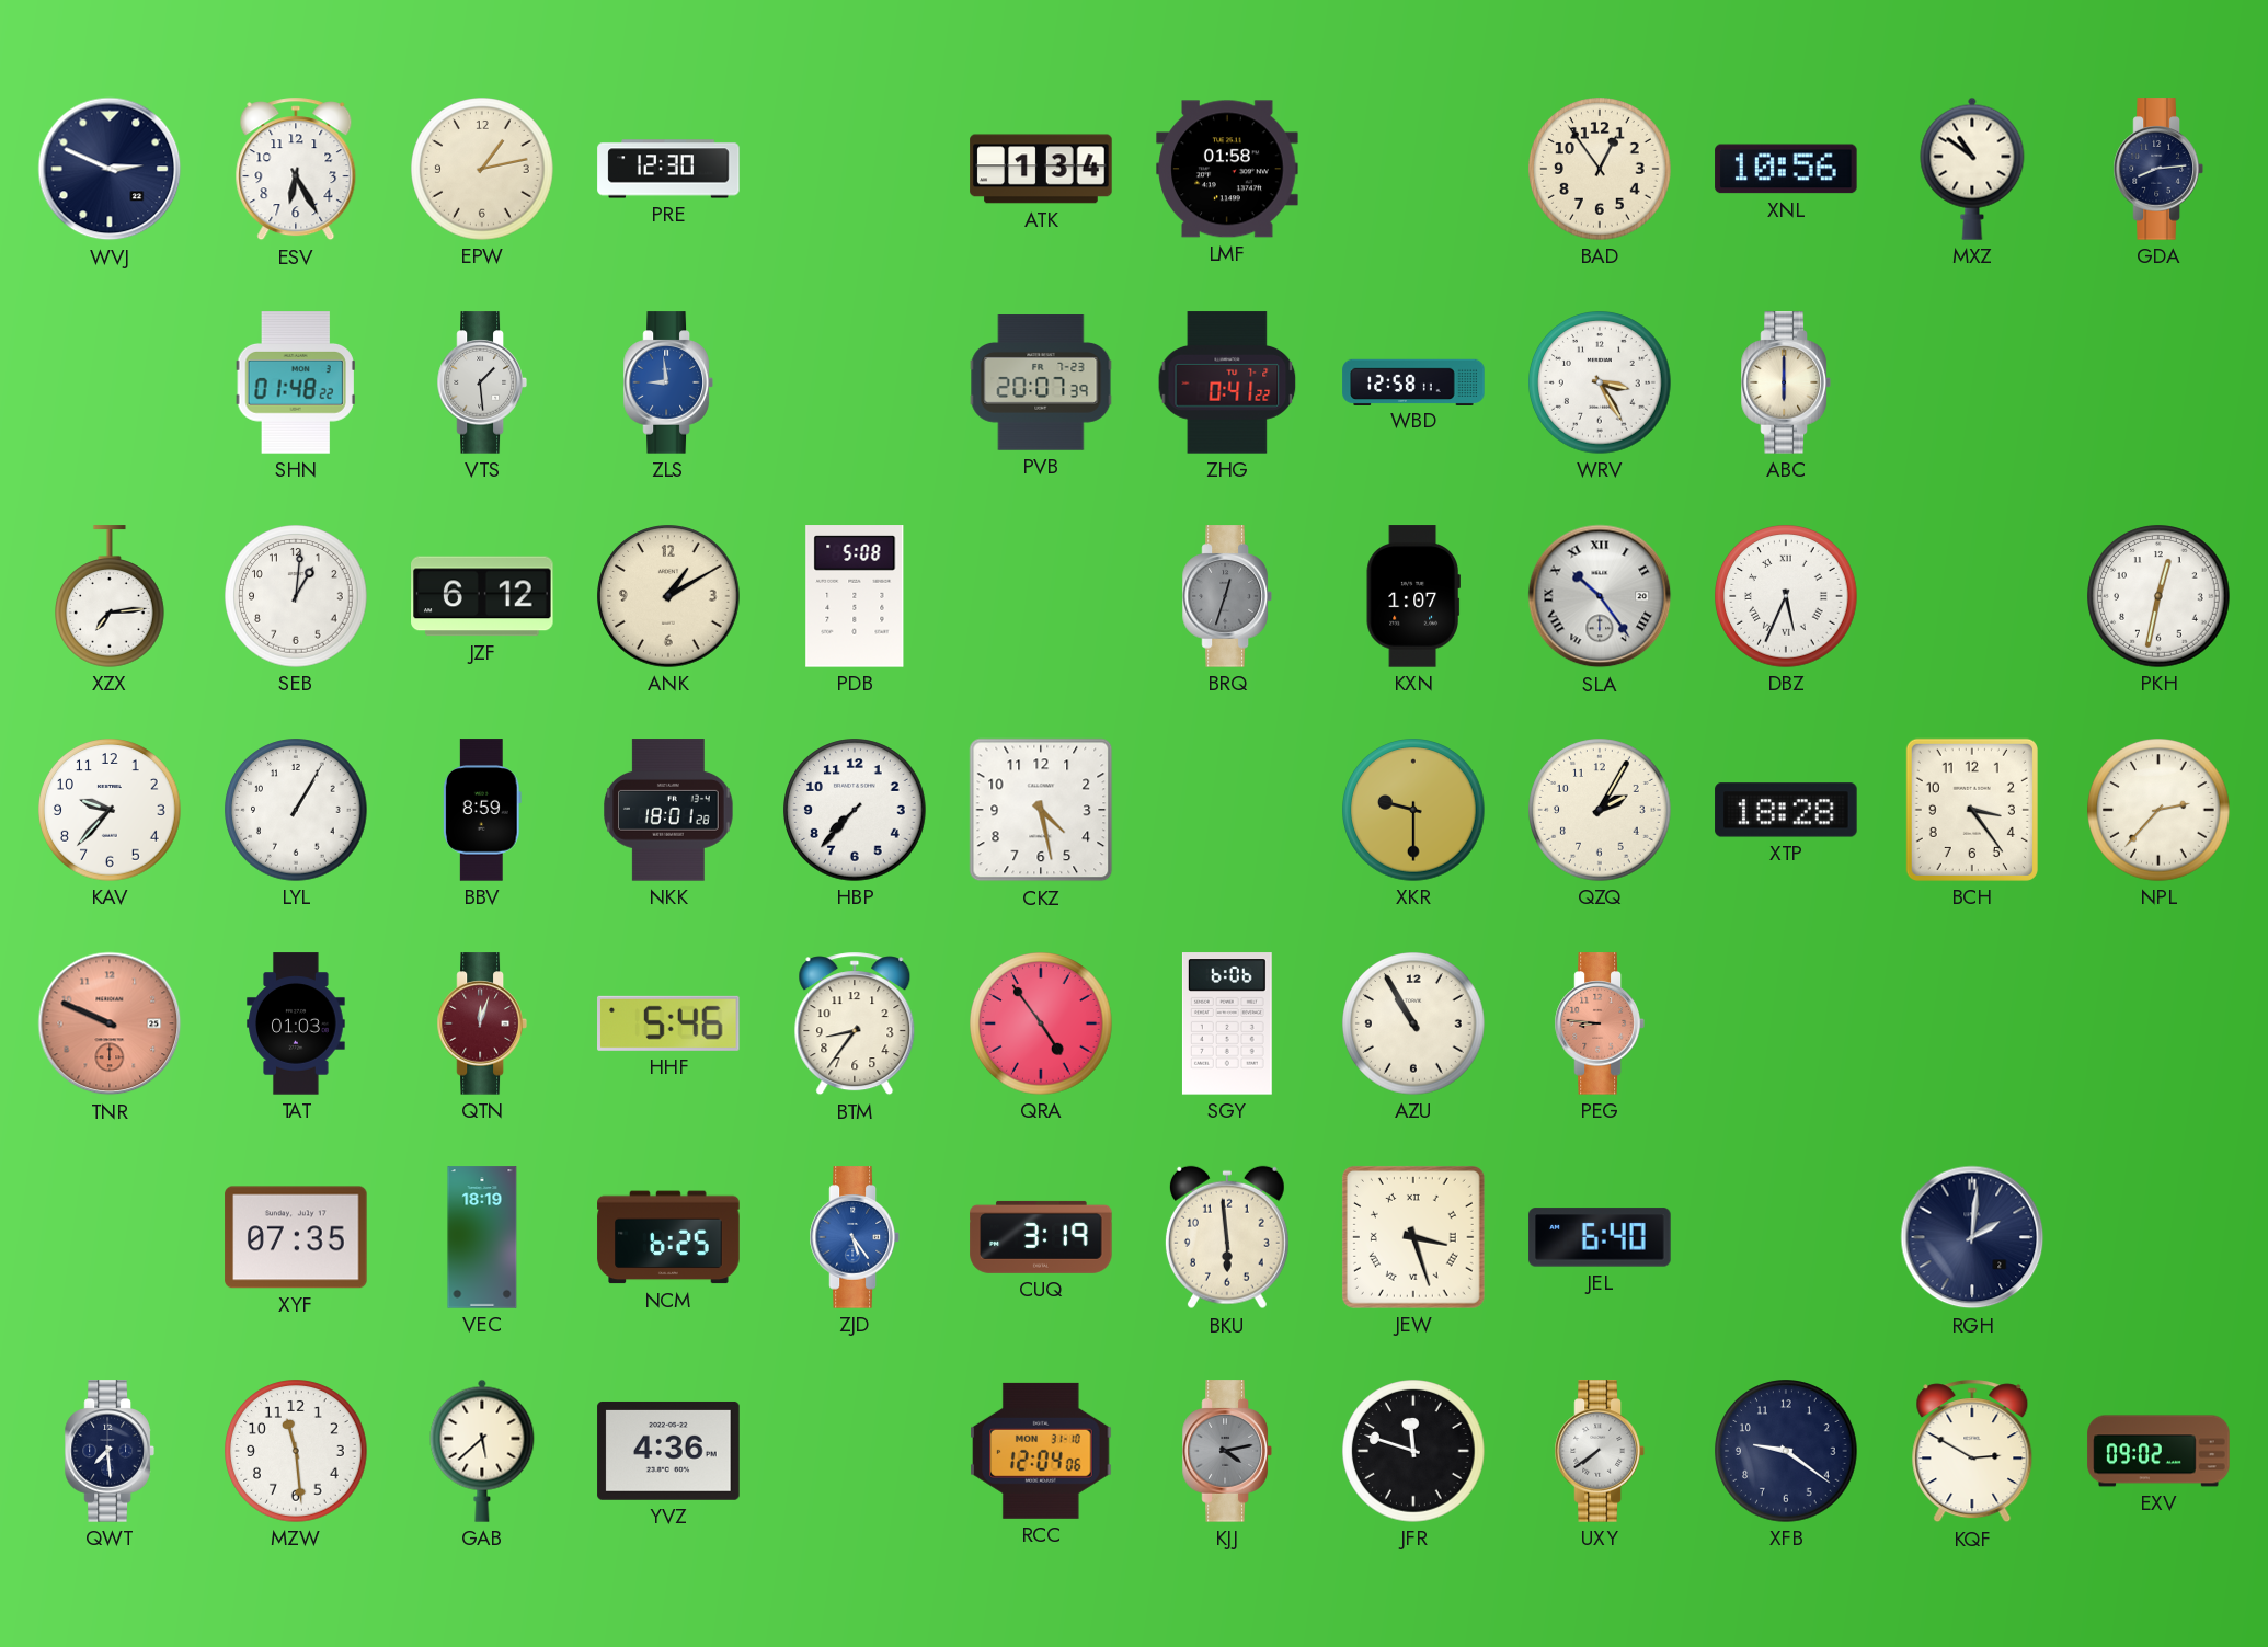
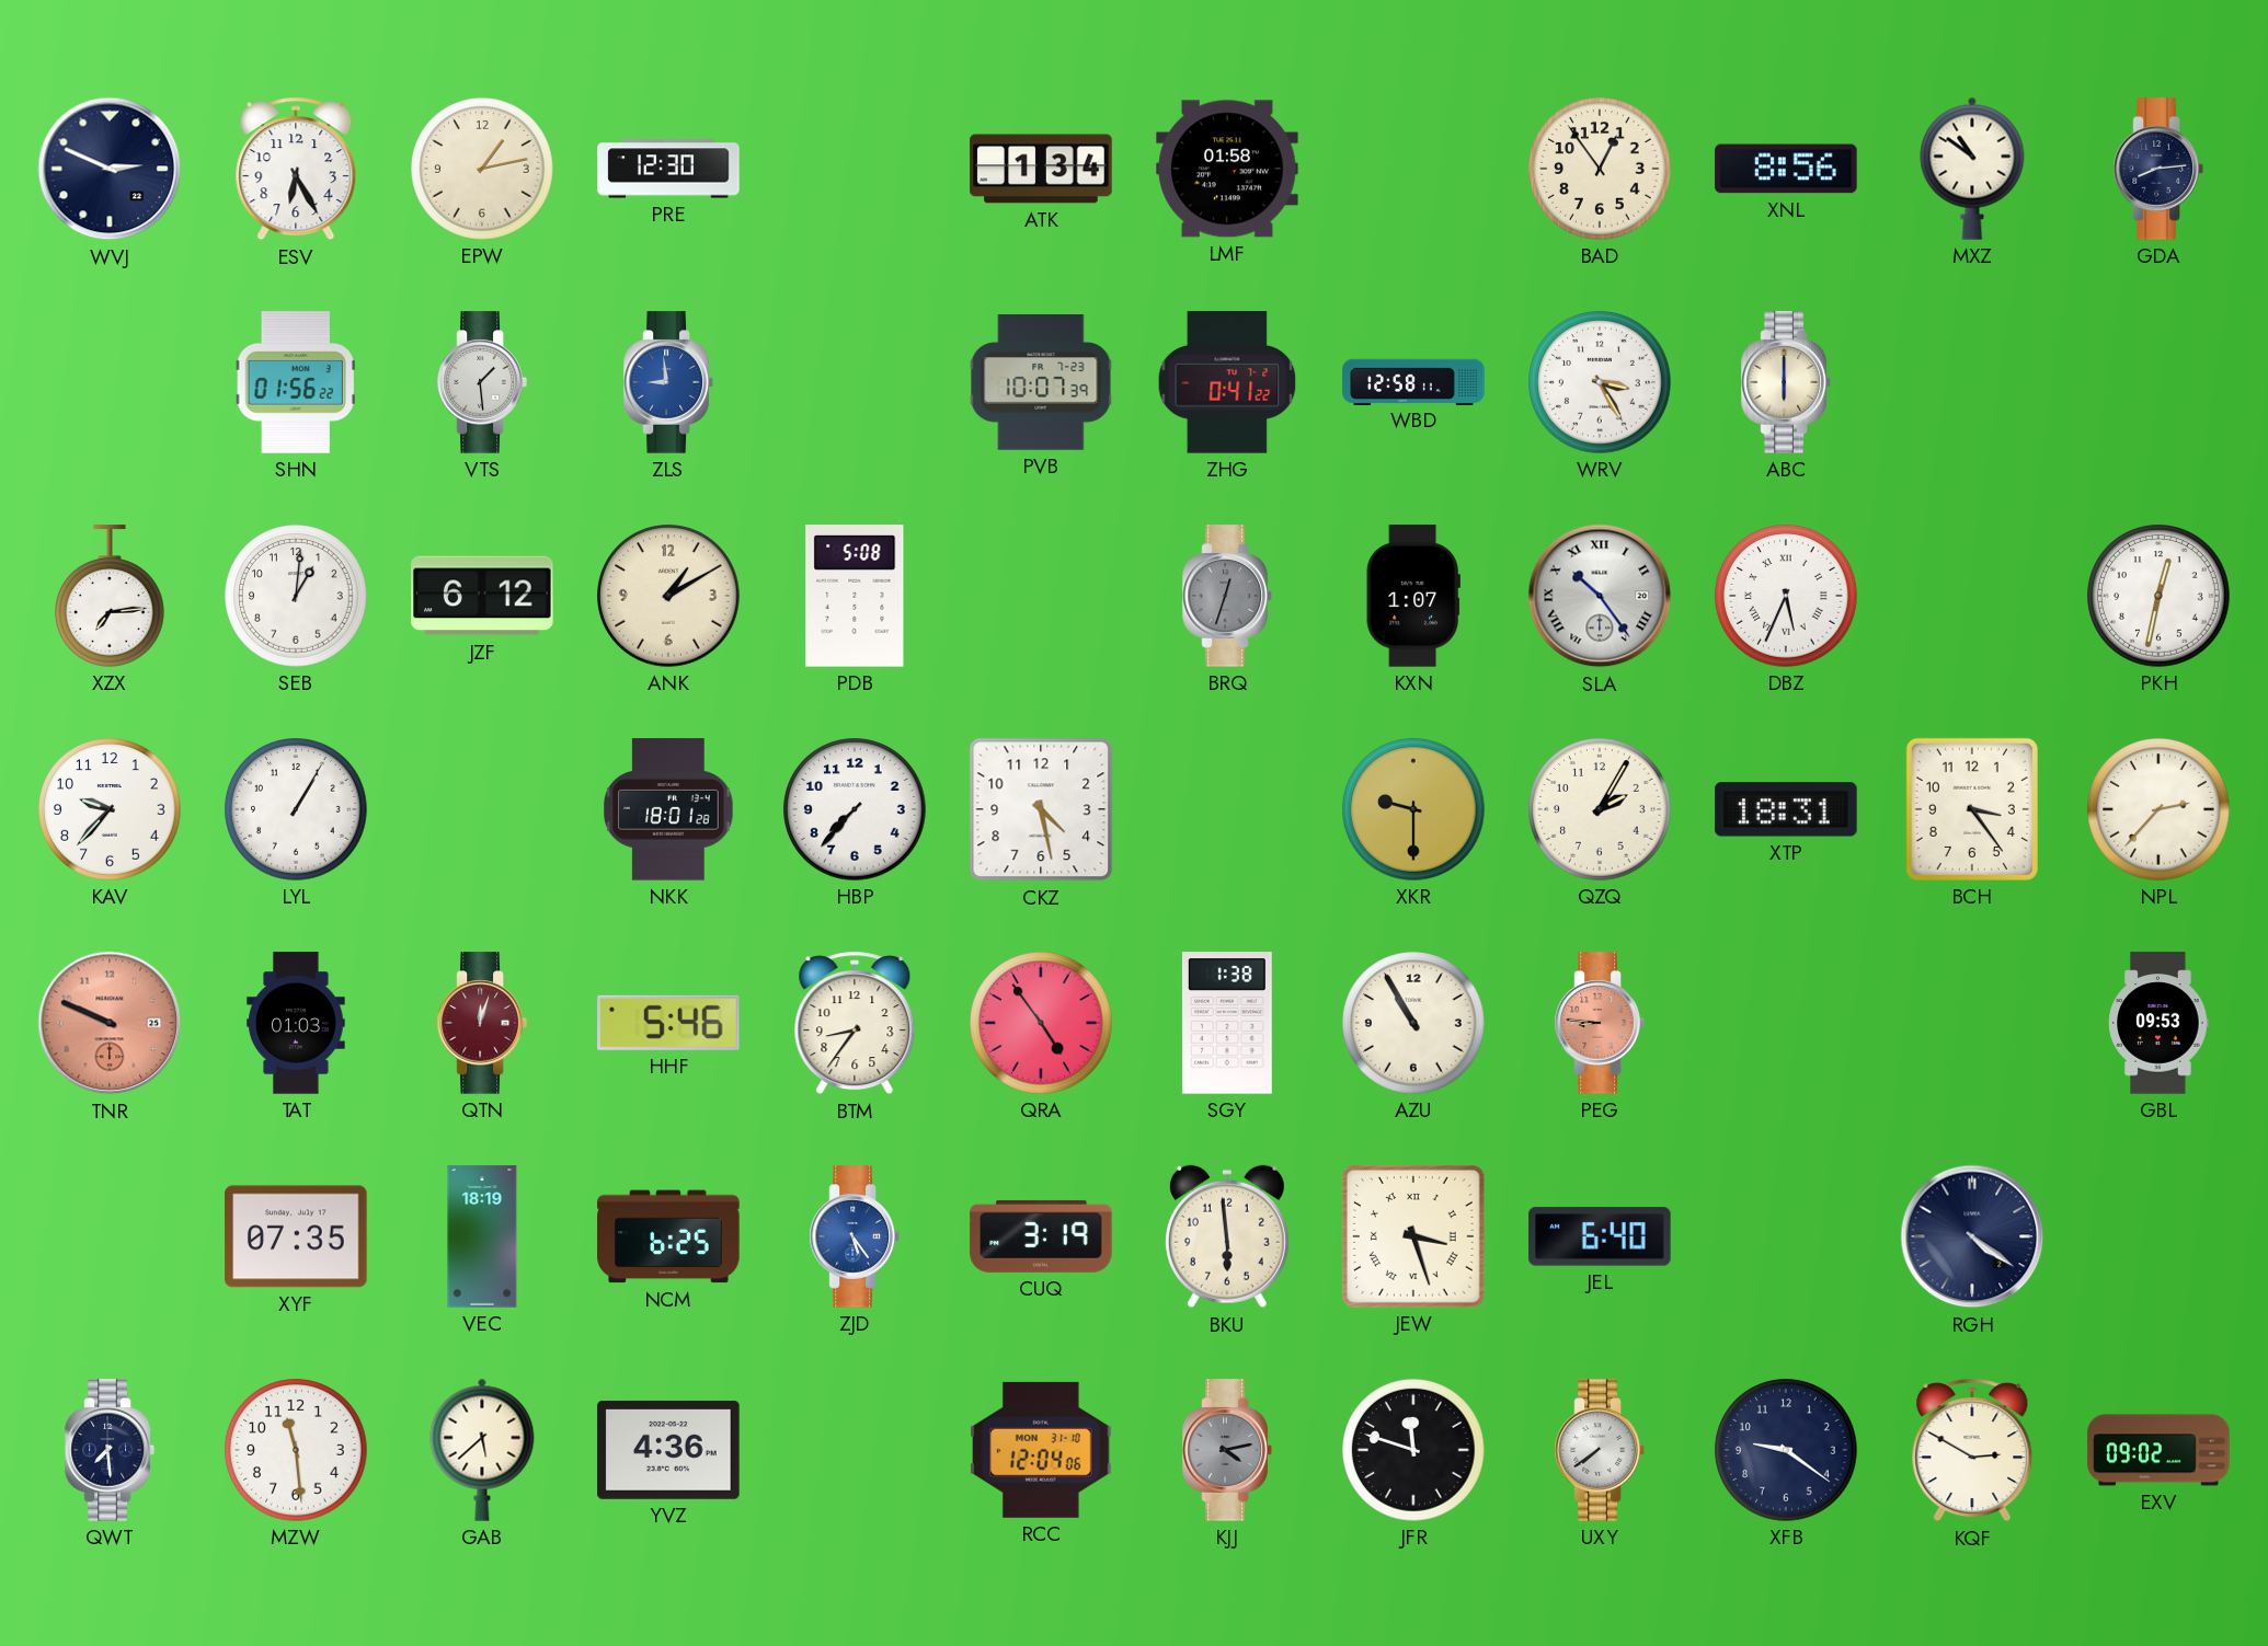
XNL: 10:56 -> 8:56
SHN: 01:48 -> 01:56
PVB: 20:07 -> 10:07
BBV: 8:59 -> none
XTP: 18:28 -> 18:31
SGY: 6:06 -> 1:38
GBL: none -> 09:53
RGH: 2:01 -> 4:21
